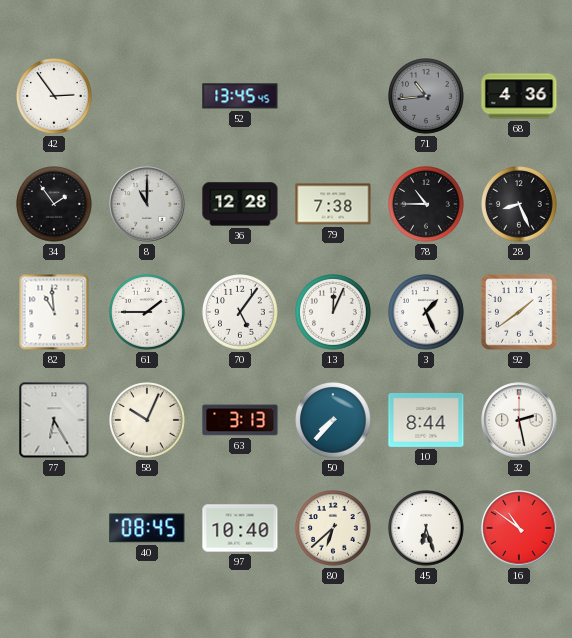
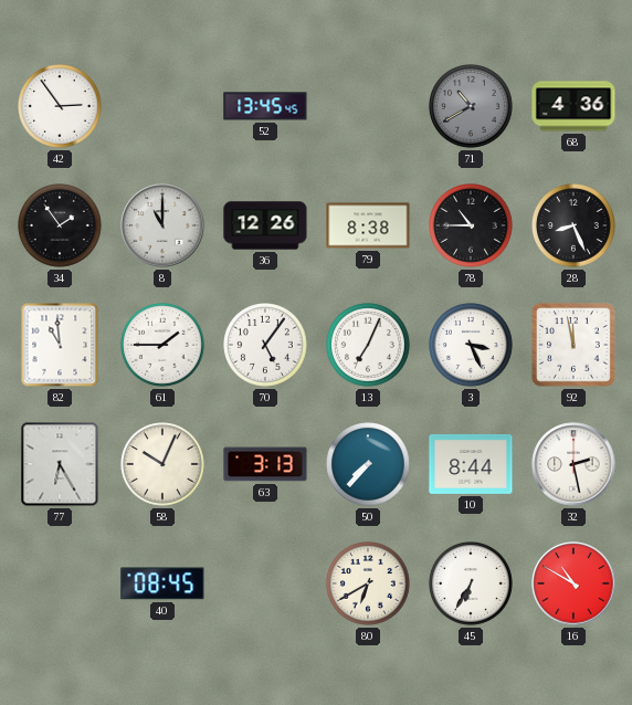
71: 10:44 -> 10:40
36: 12:28 -> 12:26
79: 7:38 -> 8:38
13: 12:04 -> 7:04
3: 1:26 -> 3:26
92: 1:39 -> 11:58
97: 10:40 -> none
80: 6:38 -> 6:40
45: 6:27 -> 6:35
16: 10:51 -> 10:50
